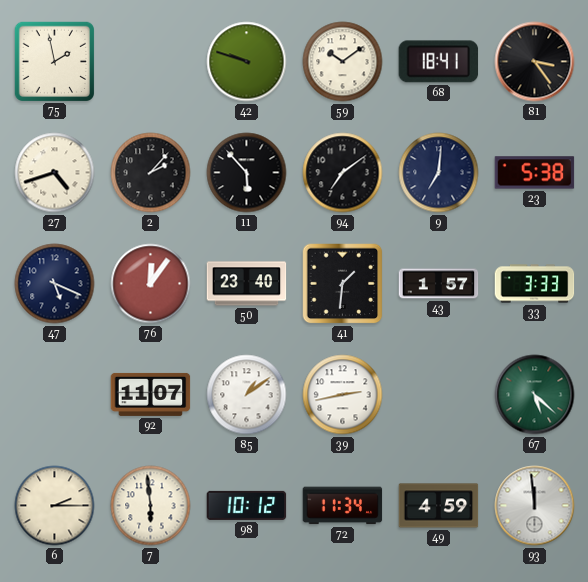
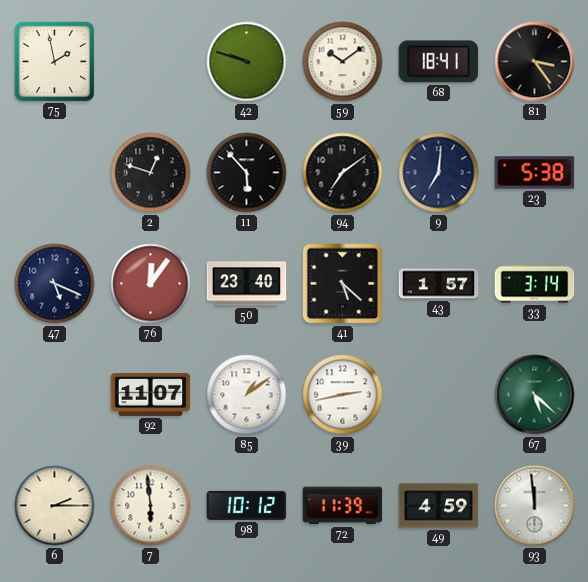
27: 4:42 -> none
2: 2:07 -> 12:48
41: 1:31 -> 5:22
33: 3:33 -> 3:14
72: 11:34 -> 11:39
